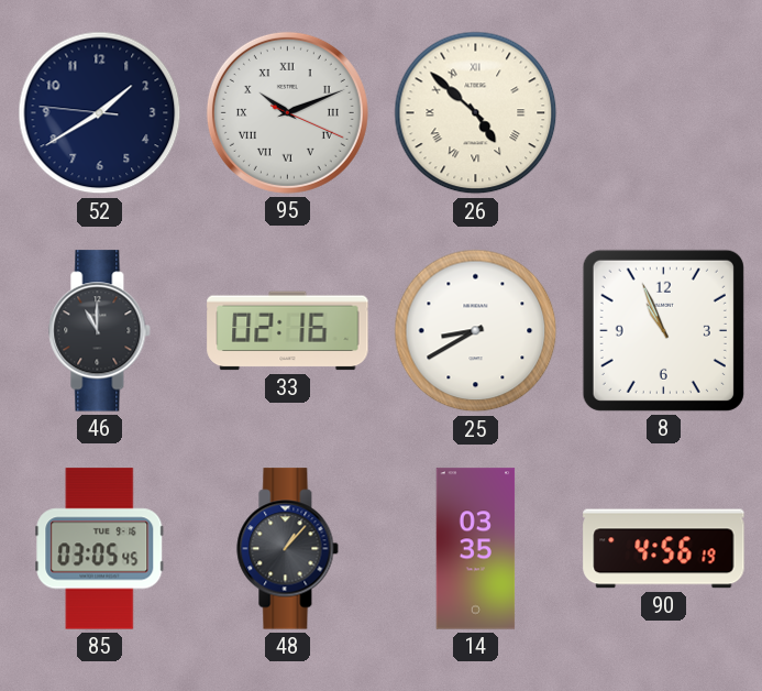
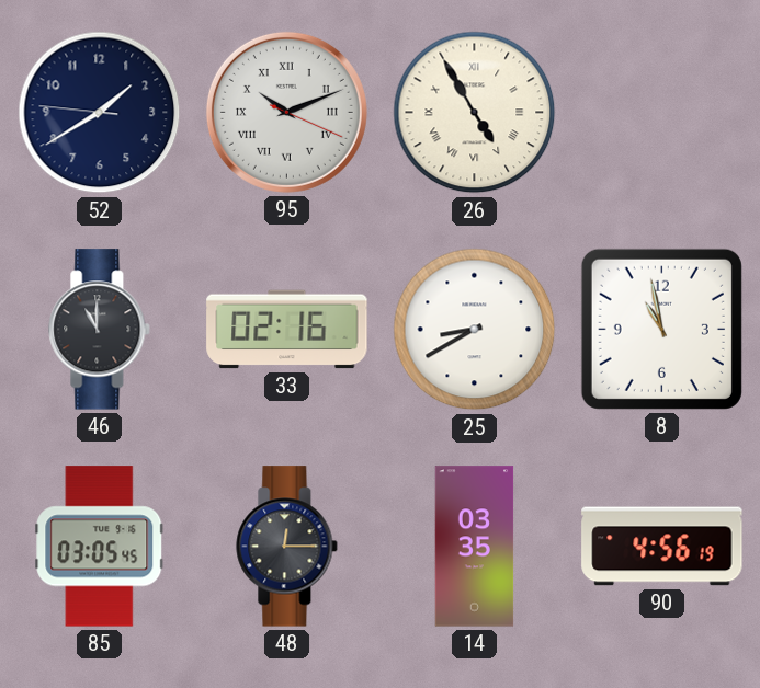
26: 4:52 -> 4:55
8: 10:56 -> 10:58
48: 1:07 -> 12:15
